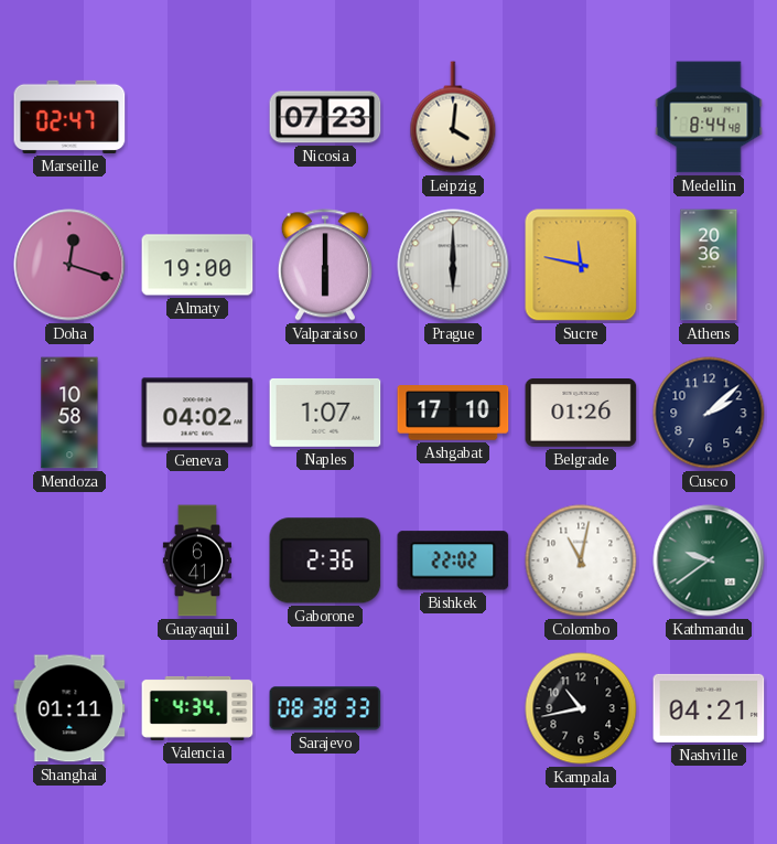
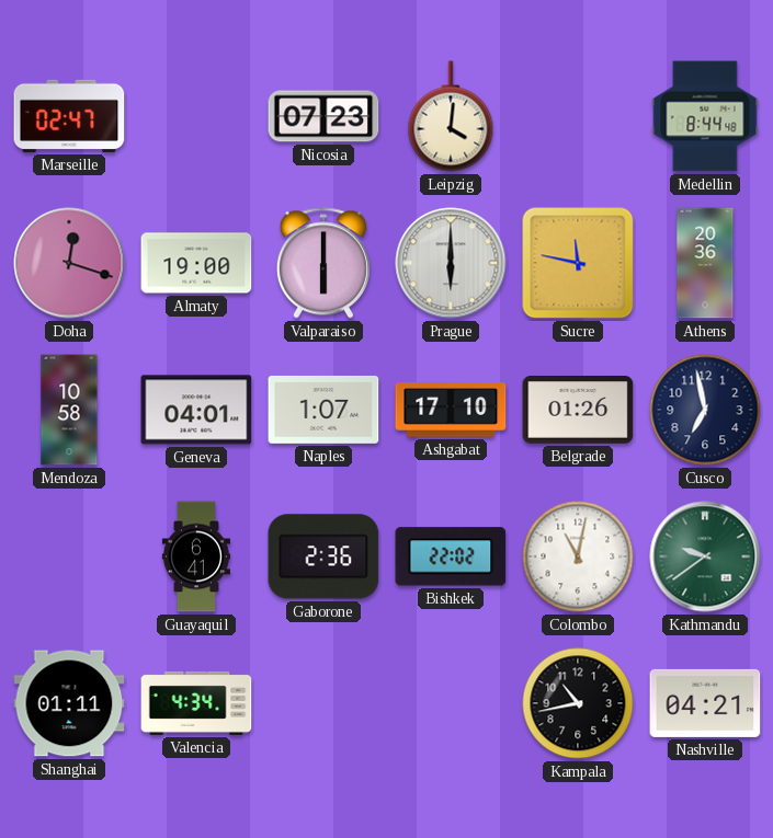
Geneva: 04:02 -> 04:01
Cusco: 2:08 -> 6:58
Sarajevo: 08:38 -> none
